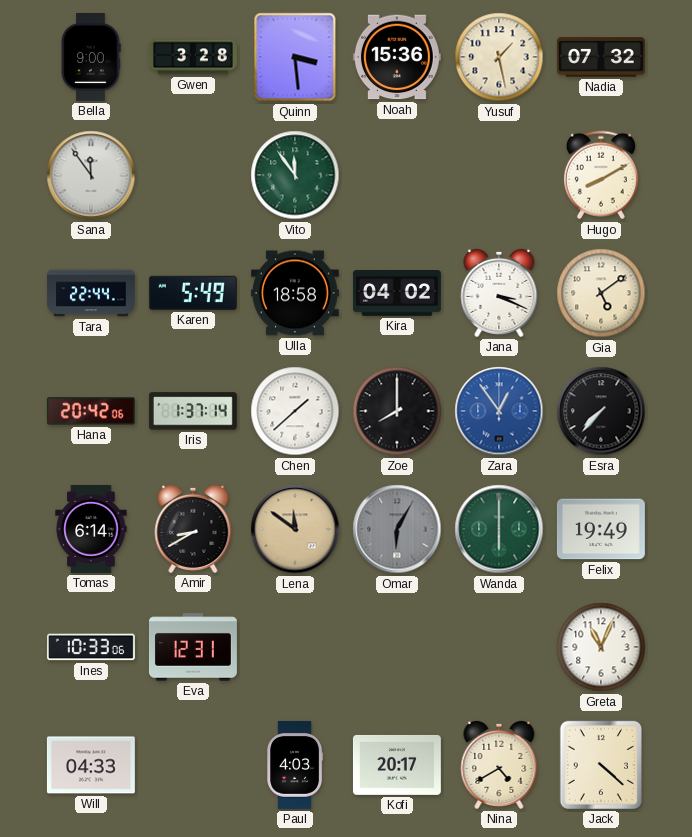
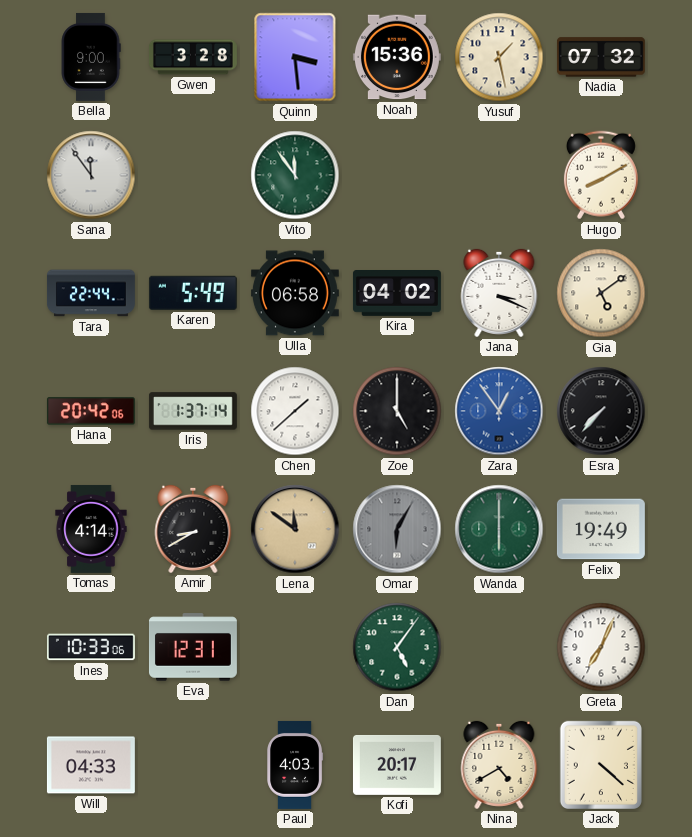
Ulla: 18:58 -> 06:58
Zoe: 8:00 -> 5:00
Tomas: 6:14 -> 4:14
Dan: none -> 5:06
Greta: 11:04 -> 7:04
